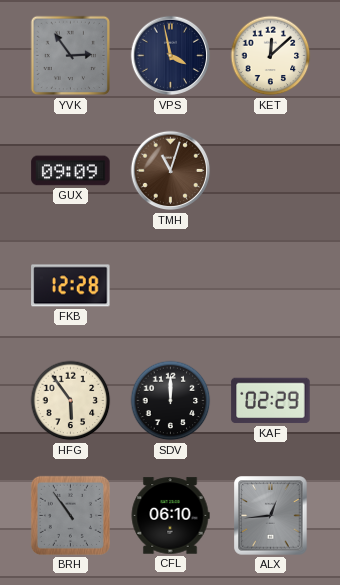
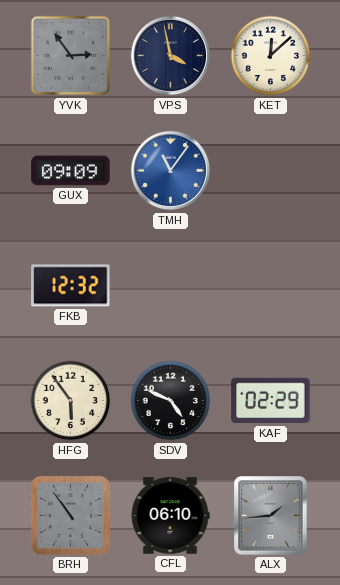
TMH: 11:03 -> 11:06
TMH dial: brown -> blue
FKB: 12:28 -> 12:32
SDV: 12:00 -> 4:49
ALX: 12:44 -> 1:44
